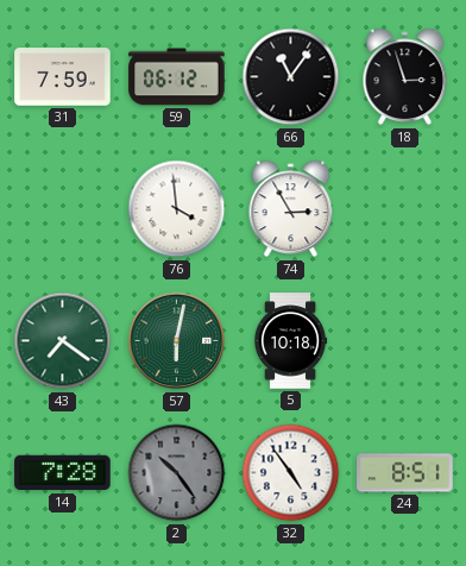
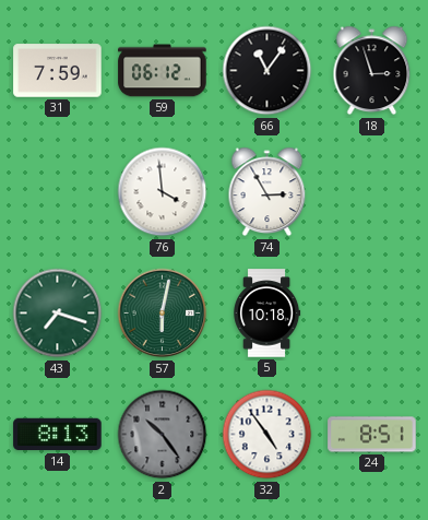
43: 7:21 -> 7:18
14: 7:28 -> 8:13
